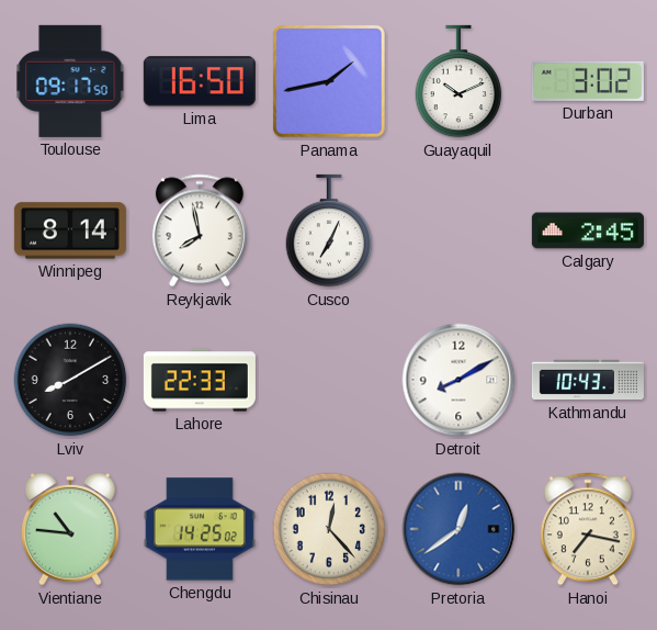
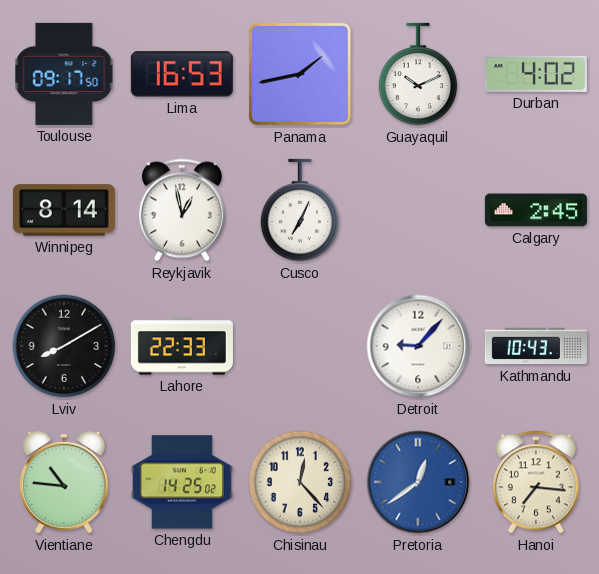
Lima: 16:50 -> 16:53
Durban: 3:02 -> 4:02
Reykjavik: 7:58 -> 12:58
Detroit: 8:10 -> 9:07
Hanoi: 7:17 -> 7:16
